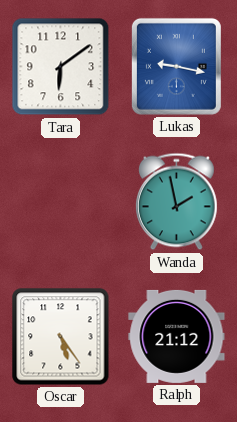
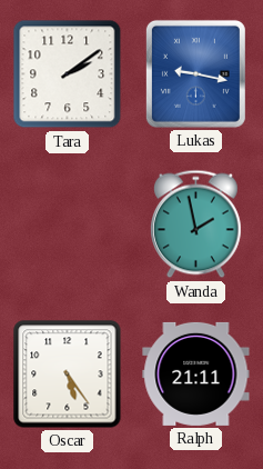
Tara: 6:09 -> 2:09
Ralph: 21:12 -> 21:11
